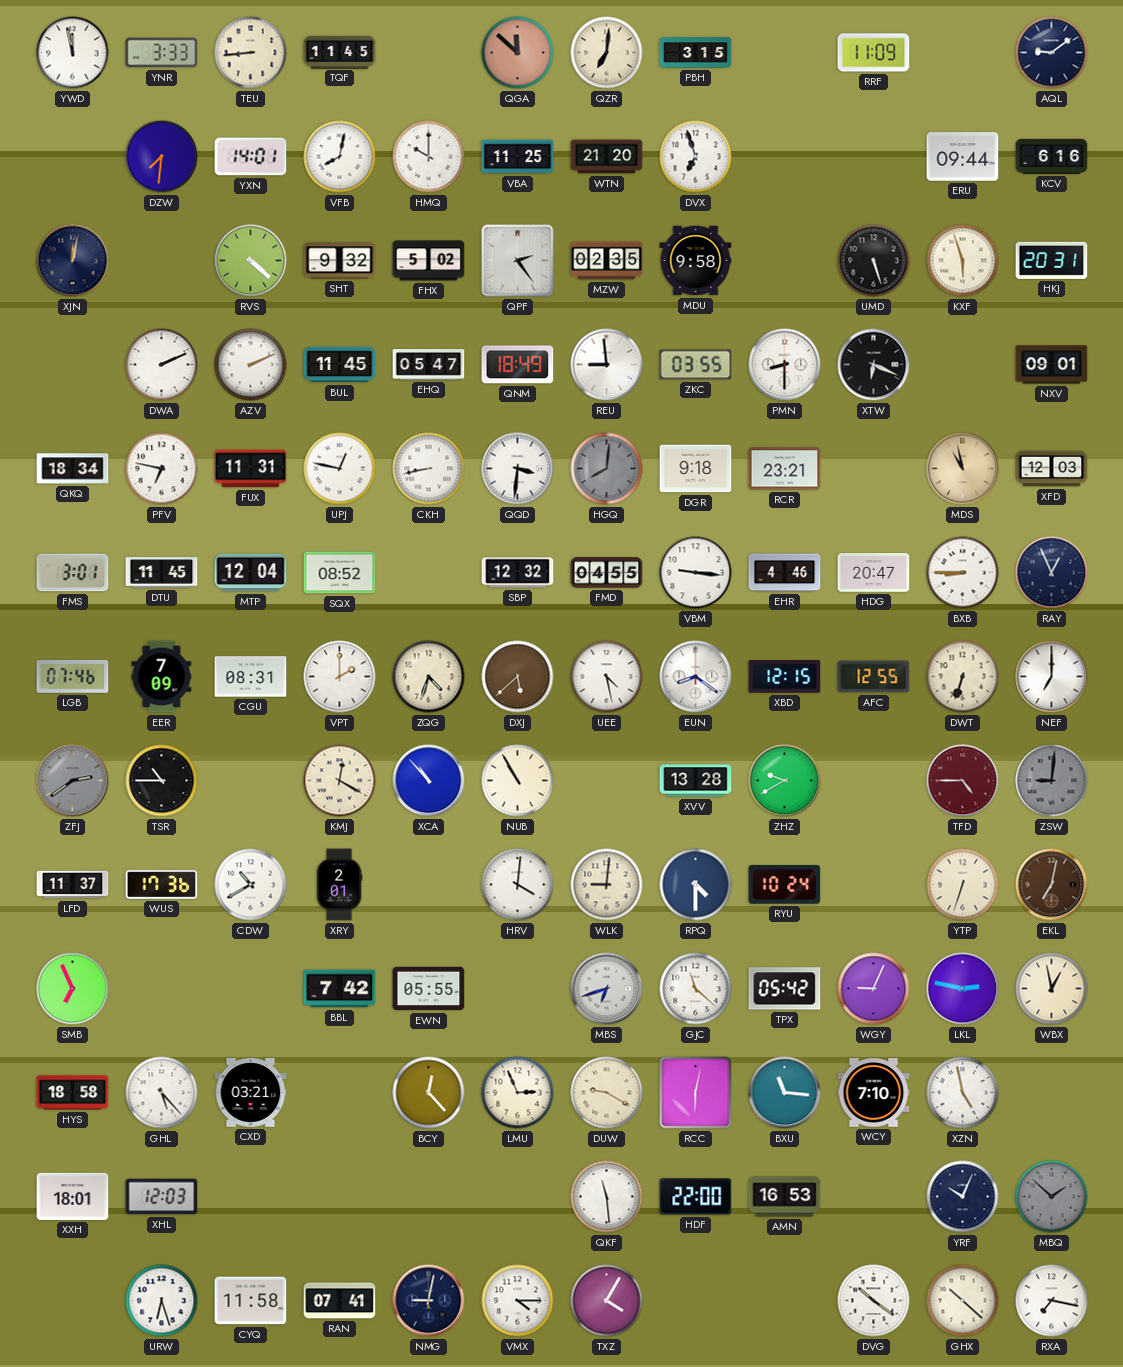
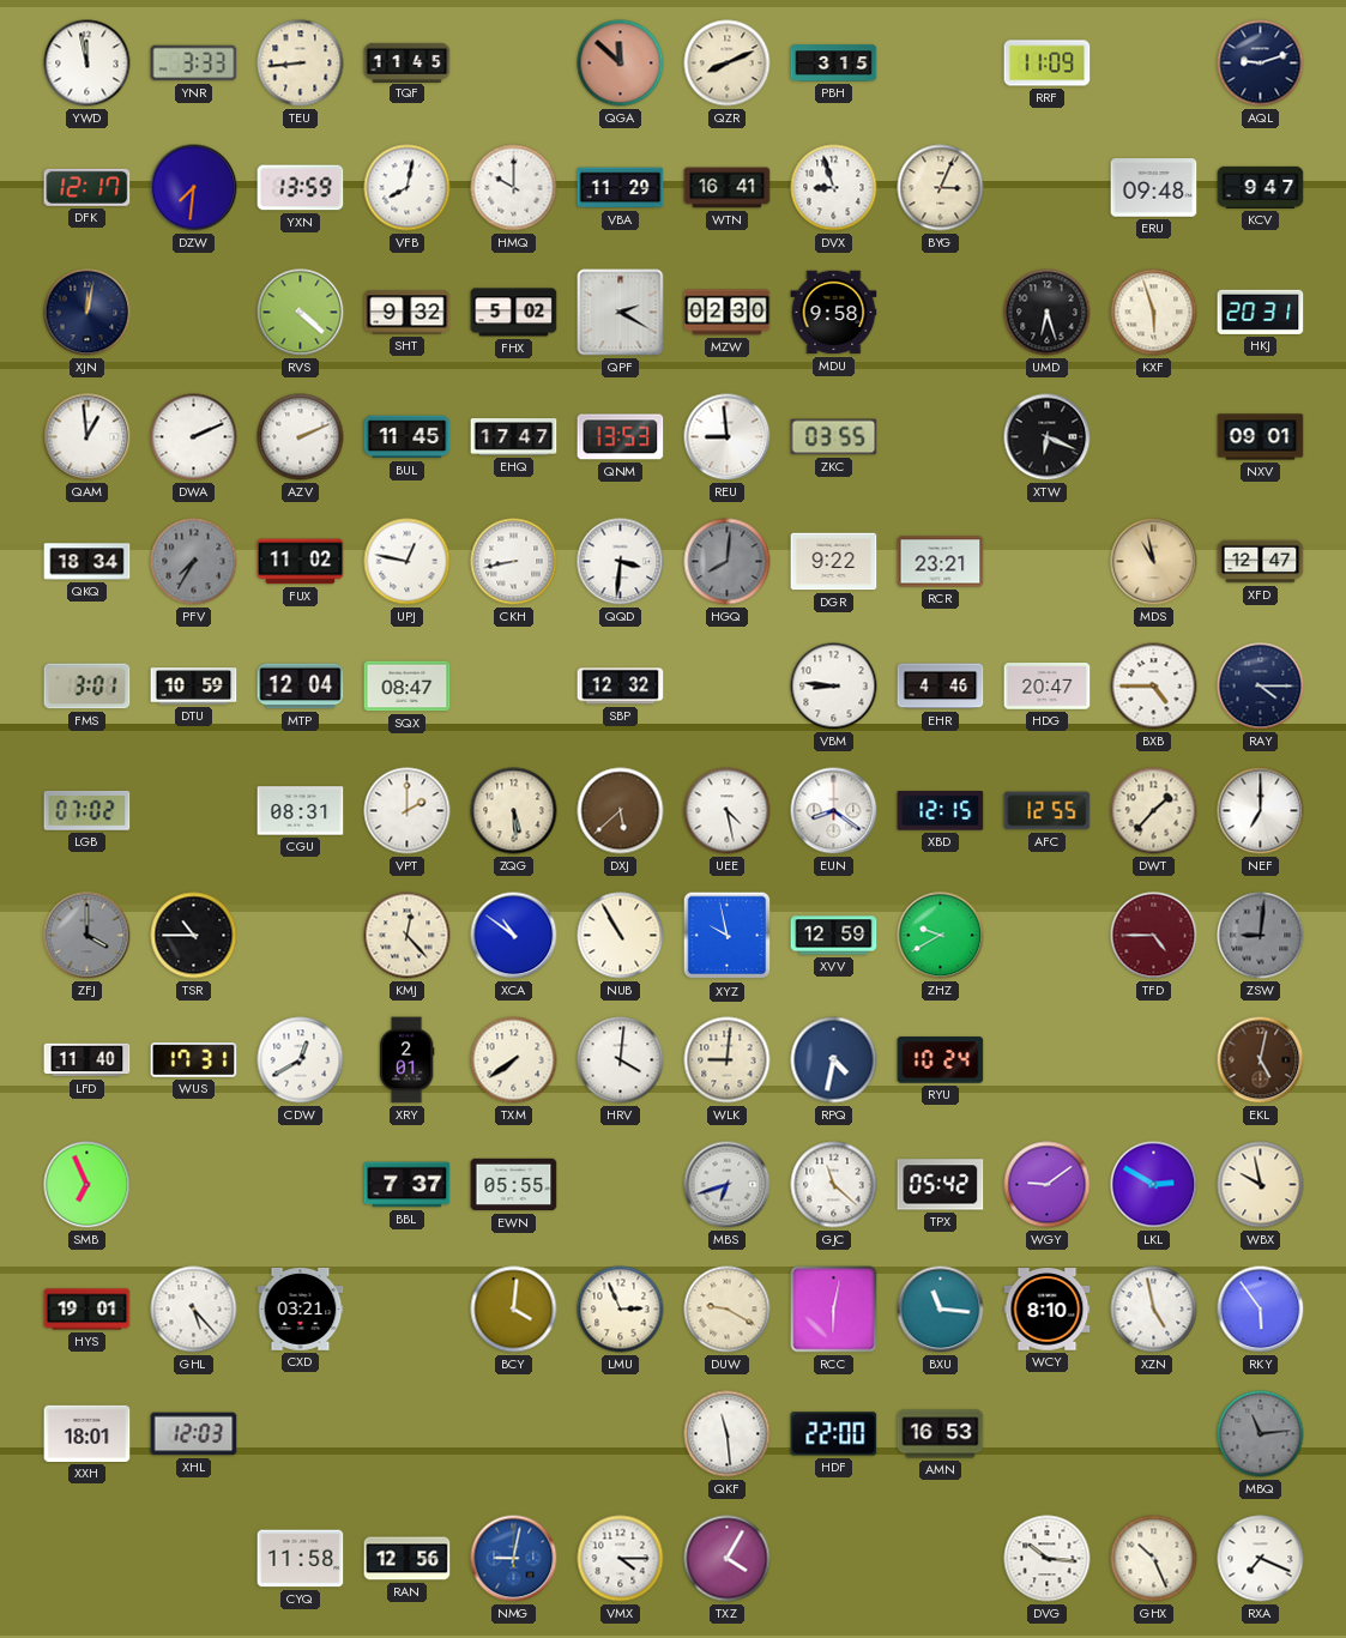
QZR: 7:01 -> 8:11
AQL: 9:09 -> 9:12
DFK: none -> 12:17
YXN: 14:01 -> 13:59
VBA: 11:25 -> 11:29
WTN: 21:20 -> 16:41
DVX: 6:57 -> 8:57
BYG: none -> 3:04
ERU: 09:44 -> 09:48
KCV: 6:16 -> 9:47
QPF: 2:24 -> 2:20
MZW: 02:35 -> 02:30
UMD: 5:27 -> 6:27
QAM: none -> 12:59
EHQ: 05:47 -> 17:47
QNM: 18:49 -> 13:53
PMN: 8:30 -> none
PFV: 6:47 -> 7:35
PFV dial: white -> grey
FUX: 11:31 -> 11:02
DGR: 9:18 -> 9:22
XFD: 12:03 -> 12:47
DTU: 11:45 -> 10:59
SQX: 08:52 -> 08:47
FMD: 04:55 -> none
VBM: 9:16 -> 8:46
BXB: 8:45 -> 4:45
RAY: 12:56 -> 4:15
LGB: 07:46 -> 07:02
EER: 7:09 -> none
ZQG: 4:33 -> 5:29
DWT: 6:33 -> 1:37
ZFJ: 2:39 -> 4:00
KMJ: 12:20 -> 12:23
XCA: 10:53 -> 10:51
XYZ: none -> 9:58
XVV: 13:28 -> 12:59
LFD: 11:37 -> 11:40
WUS: 17:36 -> 17:31
CDW: 10:40 -> 12:40
TXM: none -> 7:39
RPQ: 4:30 -> 4:32
YTP: 6:33 -> none
EKL: 7:02 -> 5:02
BBL: 7:42 -> 7:37
WGY: 9:04 -> 9:09
LKL: 2:47 -> 2:50
WBX: 12:58 -> 9:58
HYS: 18:58 -> 19:01
BCY: 12:23 -> 4:01
WCY: 7:10 -> 8:10
RKY: none -> 5:54
YRF: 10:04 -> none
MBQ: 1:52 -> 11:14
URW: 6:27 -> none
RAN: 07:41 -> 12:56
NMG dial: navy -> blue
DVG: 10:21 -> 10:16
GHX: 10:22 -> 10:26
RXA: 7:17 -> 7:19
